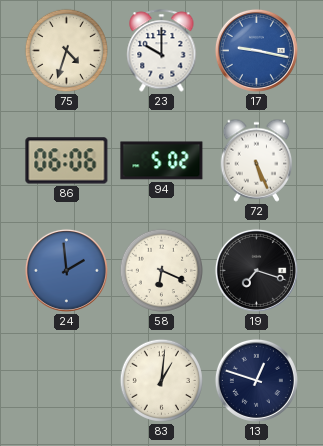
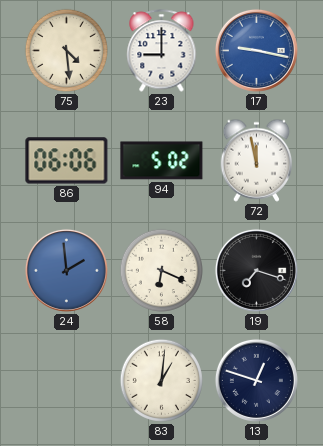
75: 4:33 -> 4:29
23: 10:00 -> 9:00
72: 5:26 -> 11:58
